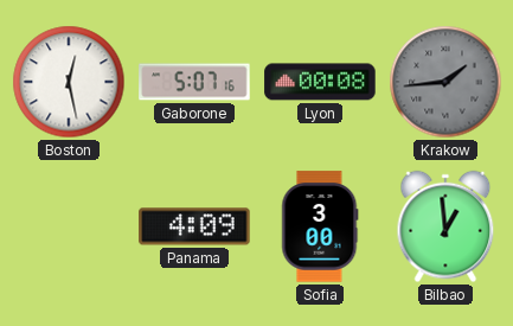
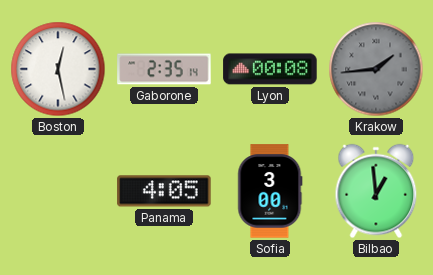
Gaborone: 5:07 -> 2:35
Panama: 4:09 -> 4:05
